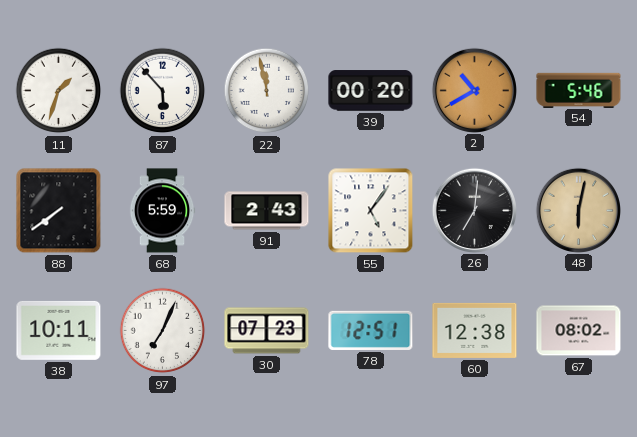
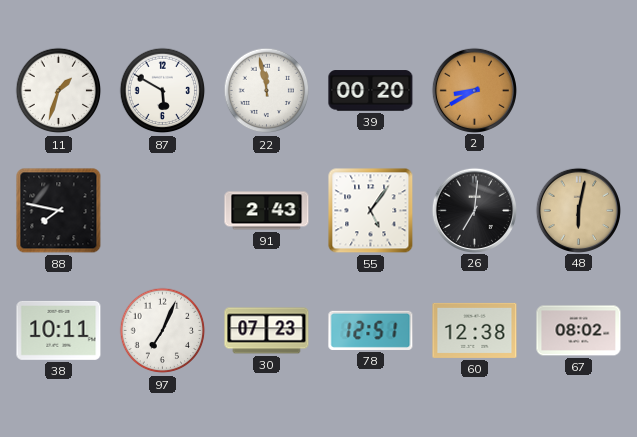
87: 5:53 -> 5:50
2: 10:40 -> 8:40
54: 5:46 -> none
88: 7:39 -> 7:47
68: 5:59 -> none
